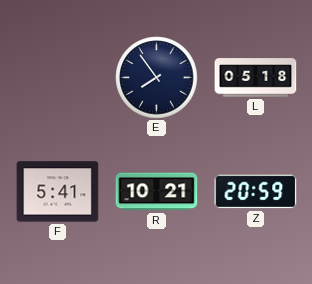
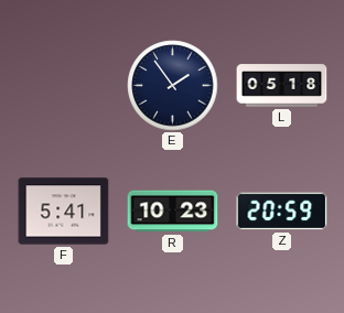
E: 7:54 -> 1:54
R: 10:21 -> 10:23
